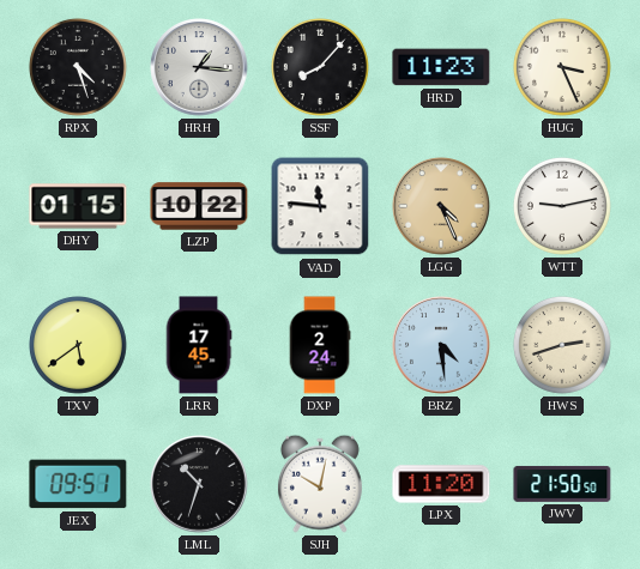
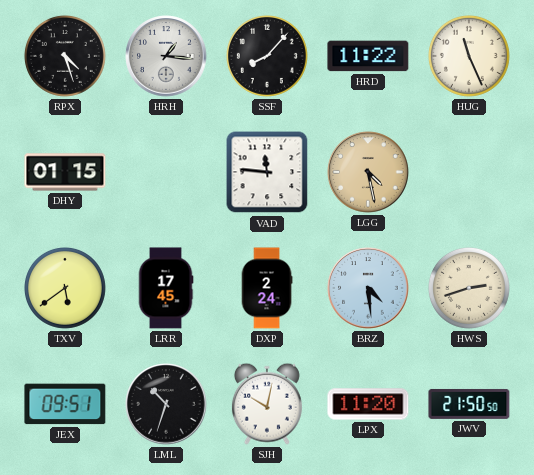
HRD: 11:23 -> 11:22
HUG: 3:26 -> 11:26
LZP: 10:22 -> none
LGG: 4:26 -> 4:28
WTT: 9:13 -> none
